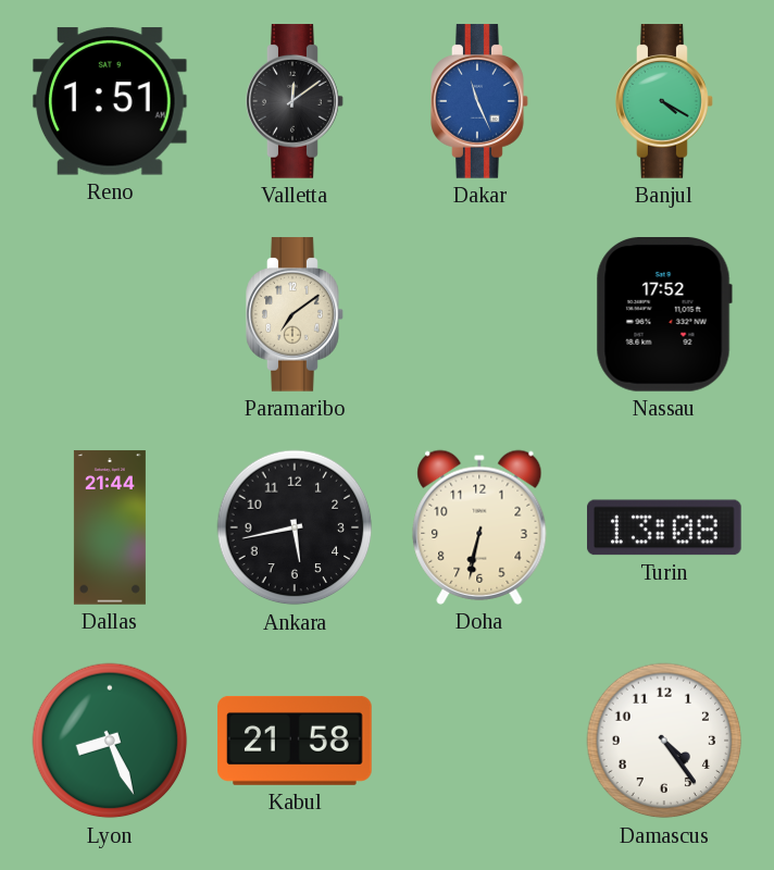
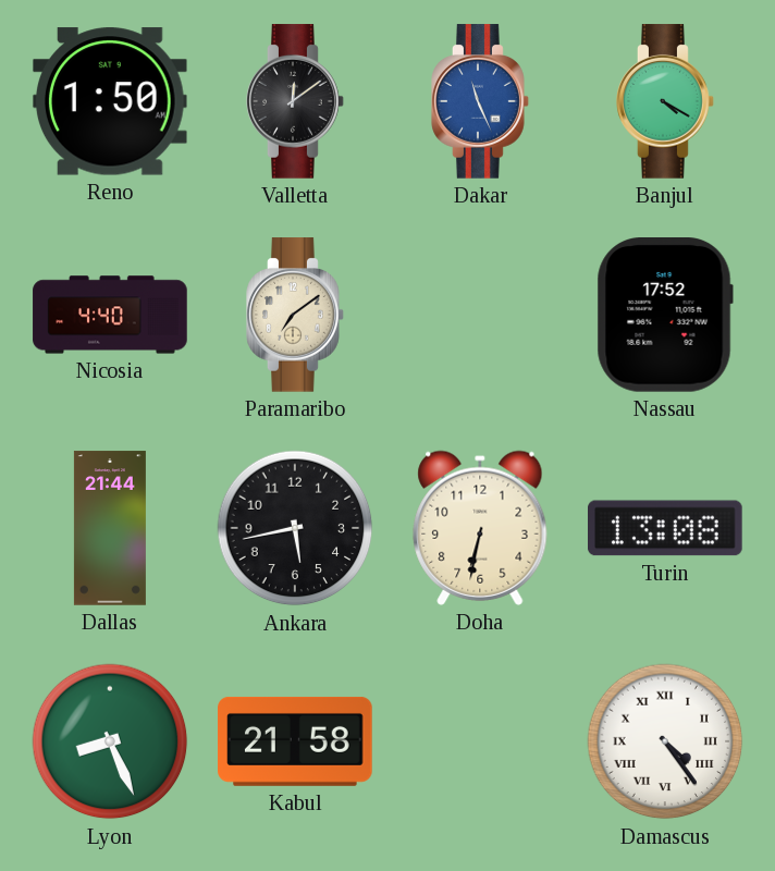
Reno: 1:51 -> 1:50
Nicosia: none -> 4:40
Damascus numerals: Arabic -> Roman
